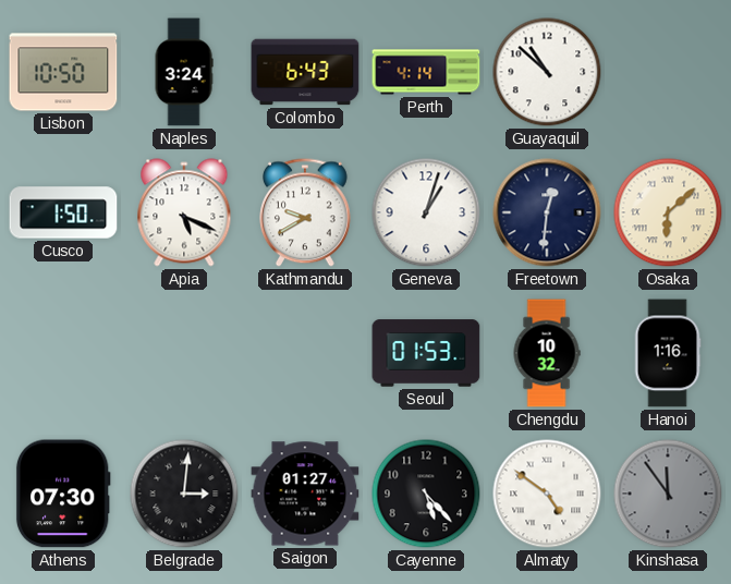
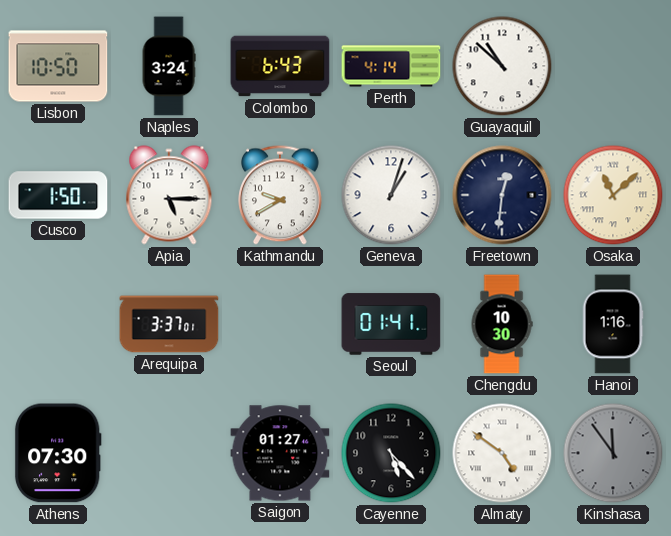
Apia: 5:19 -> 5:15
Osaka: 6:08 -> 11:08
Arequipa: none -> 3:37
Seoul: 01:53 -> 01:41
Chengdu: 10:32 -> 10:30
Belgrade: 3:01 -> none
